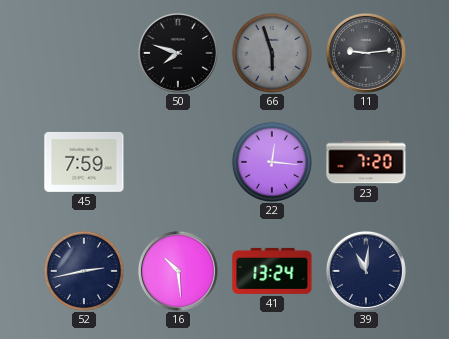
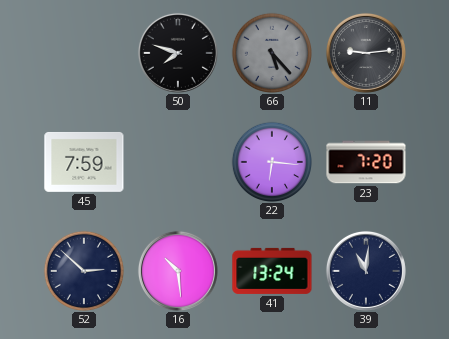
66: 5:57 -> 5:23
22: 12:16 -> 6:16
52: 2:43 -> 2:52
